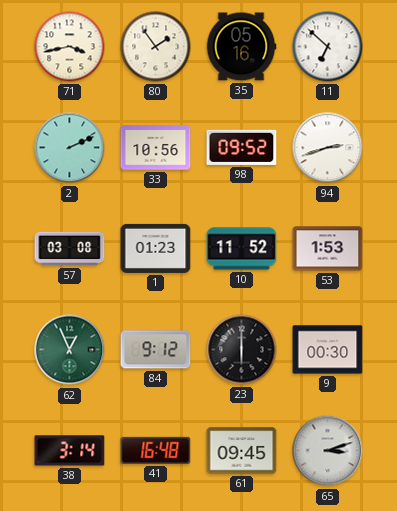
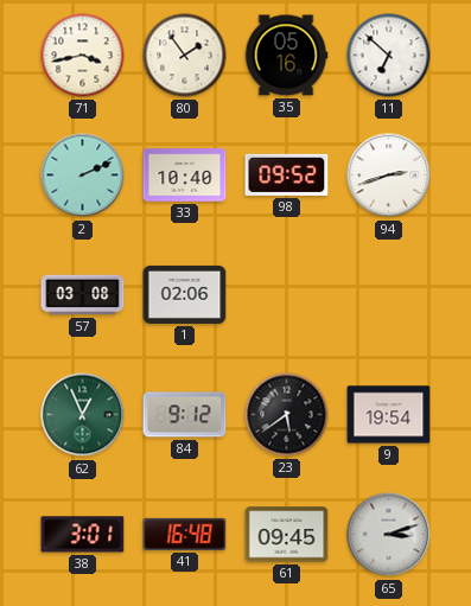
33: 10:56 -> 10:40
1: 01:23 -> 02:06
10: 11:52 -> none
53: 1:53 -> none
23: 6:00 -> 5:39
9: 00:30 -> 19:54
38: 3:14 -> 3:01
